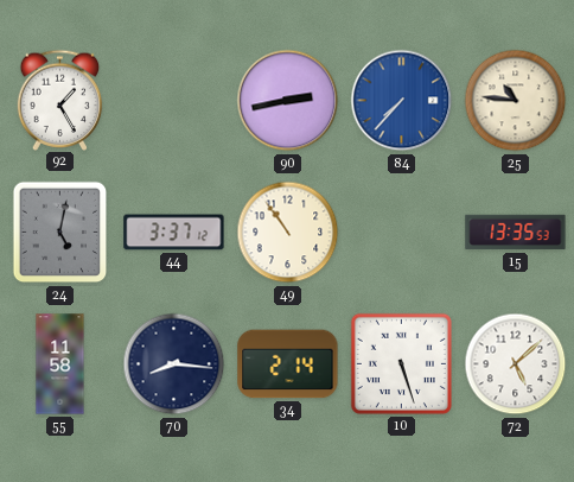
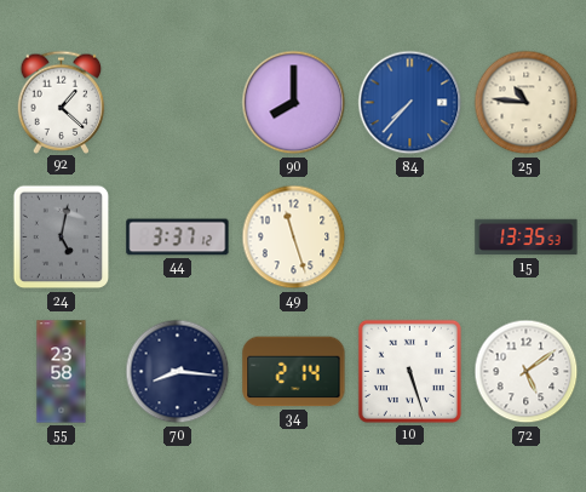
92: 1:25 -> 1:22
90: 2:43 -> 8:00
49: 10:54 -> 11:27
55: 11:58 -> 23:58
72: 5:08 -> 5:09
